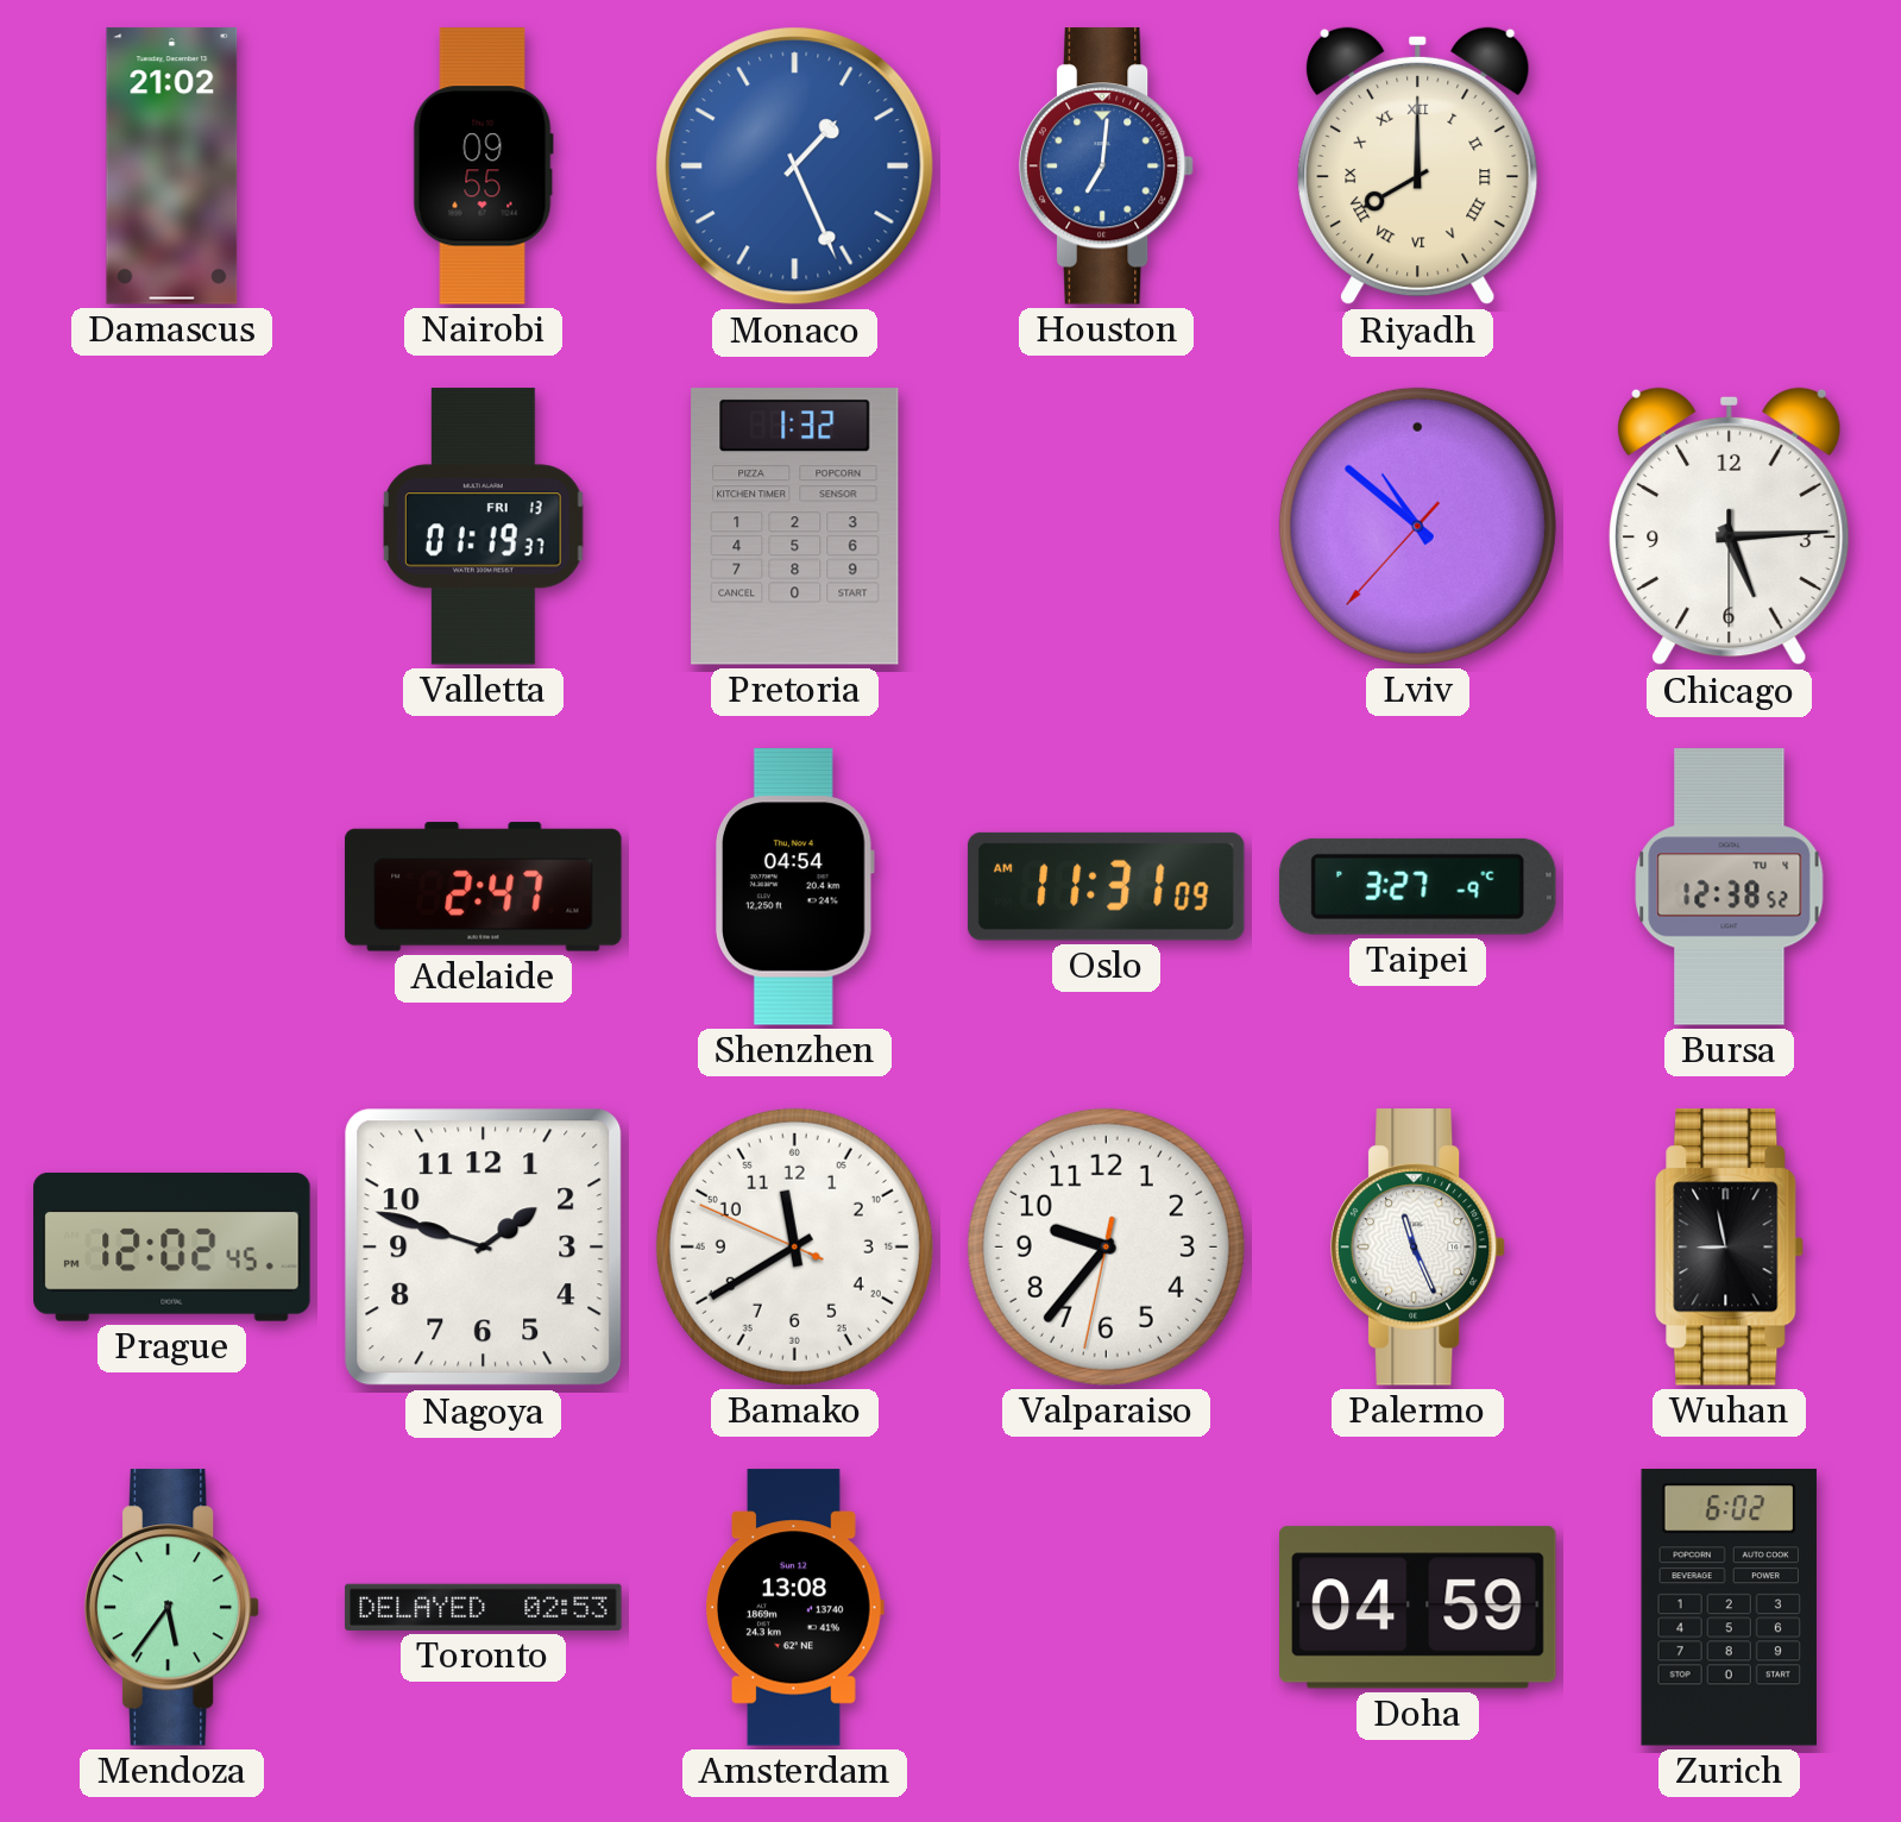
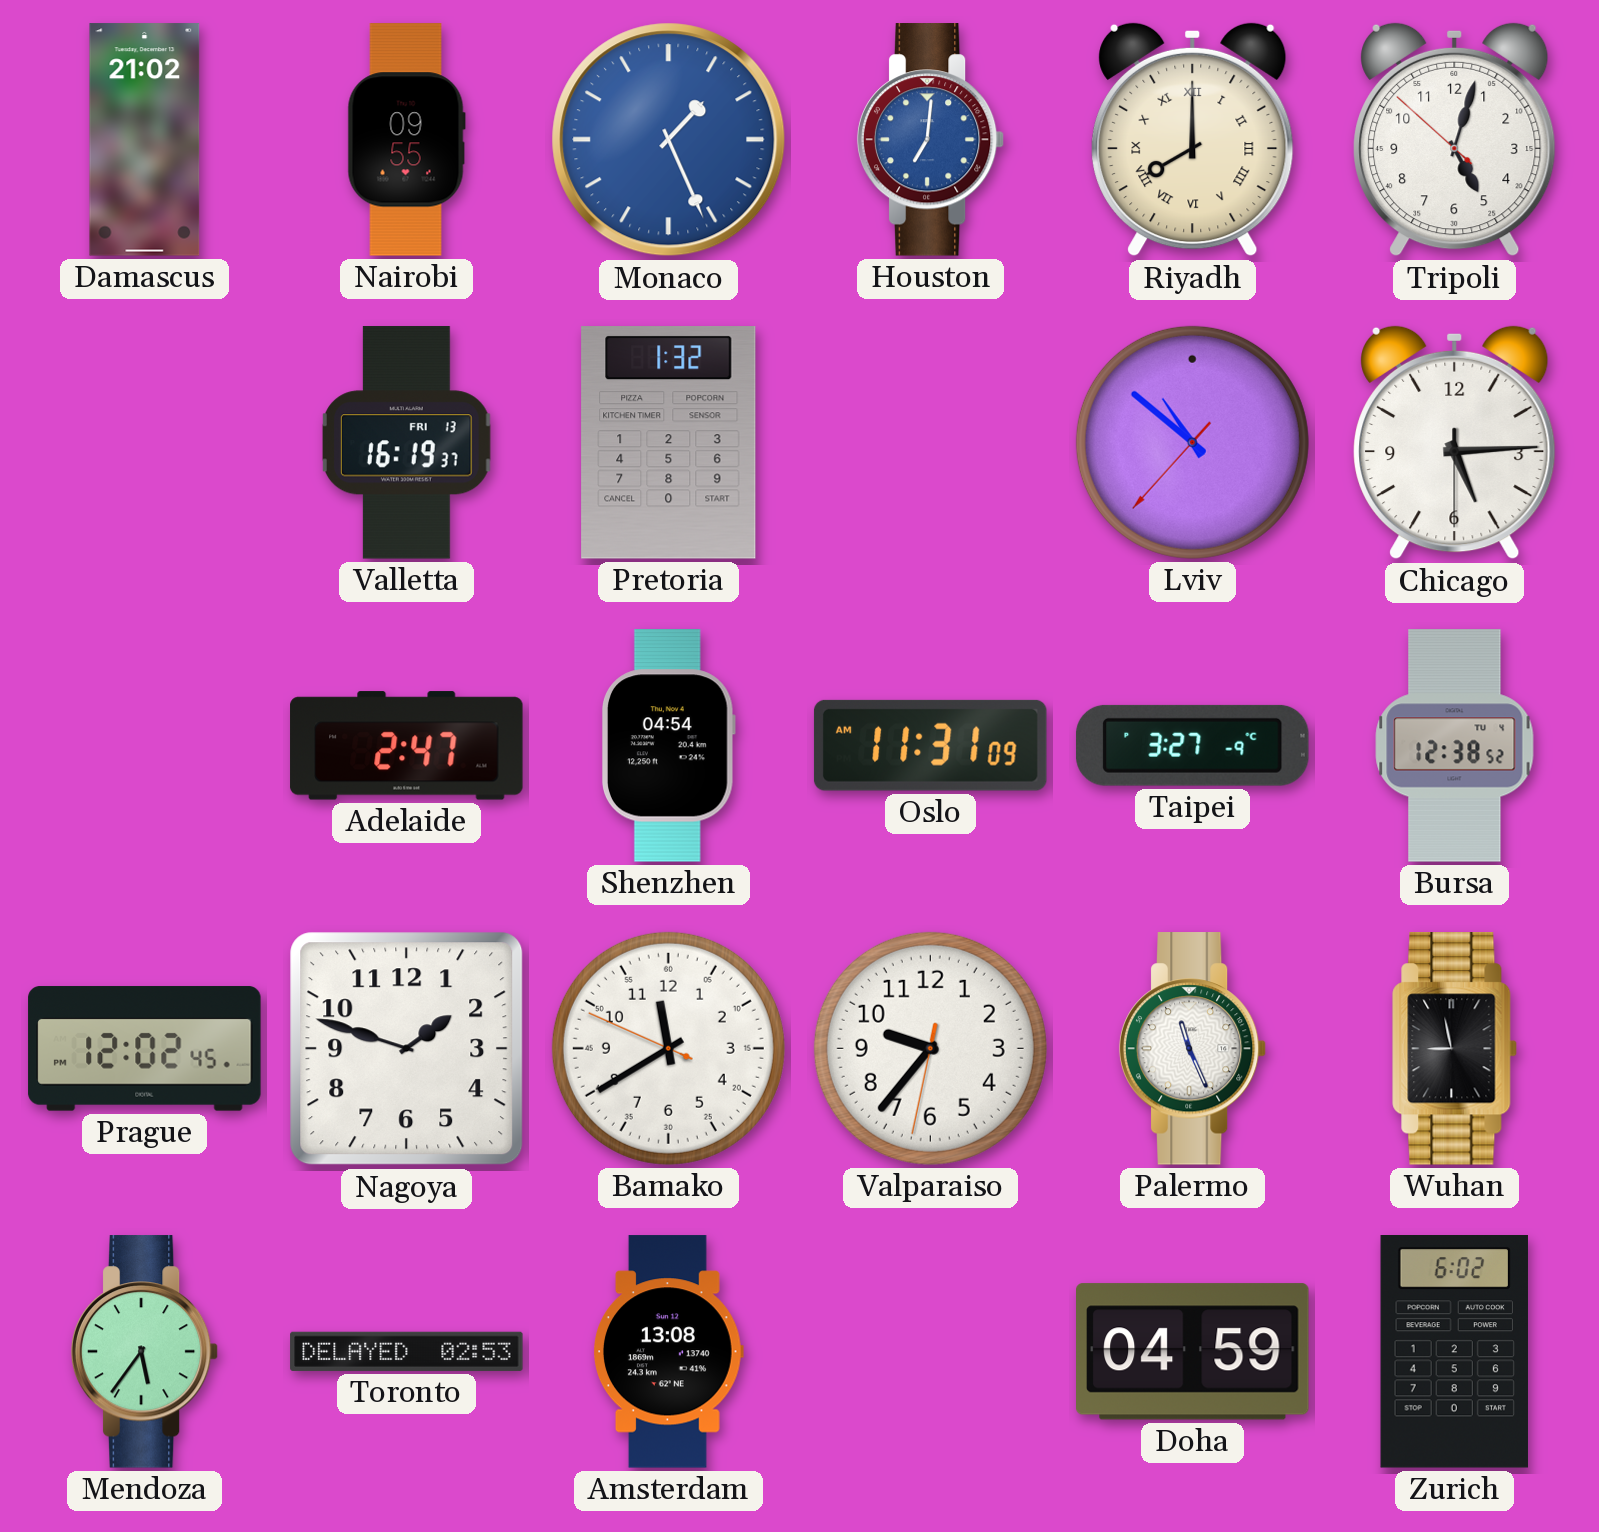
Tripoli: none -> 5:02
Valletta: 01:19 -> 16:19
